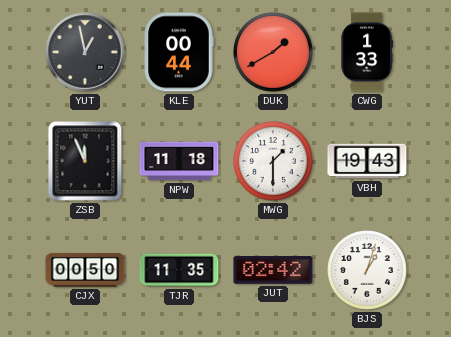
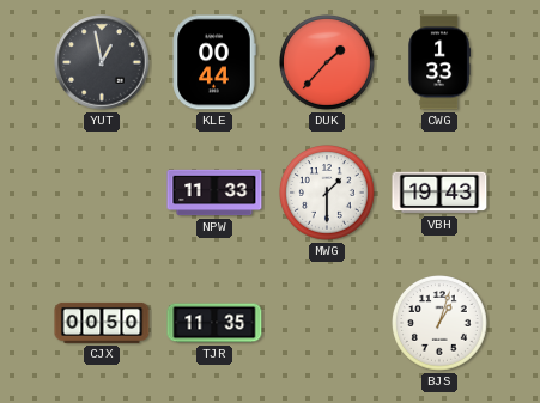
DUK: 1:40 -> 1:37
ZSB: 11:56 -> none
NPW: 11:18 -> 11:33
JUT: 02:42 -> none
